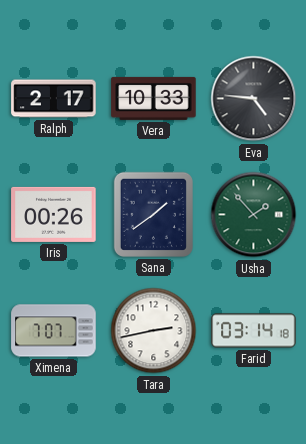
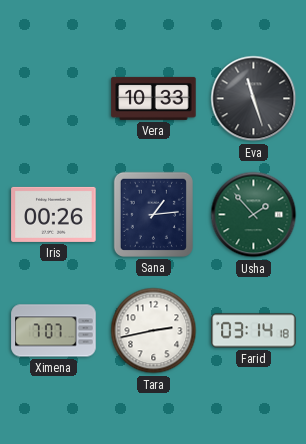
Ralph: 2:17 -> none
Eva: 4:46 -> 11:27
Sana: 1:39 -> 1:14
